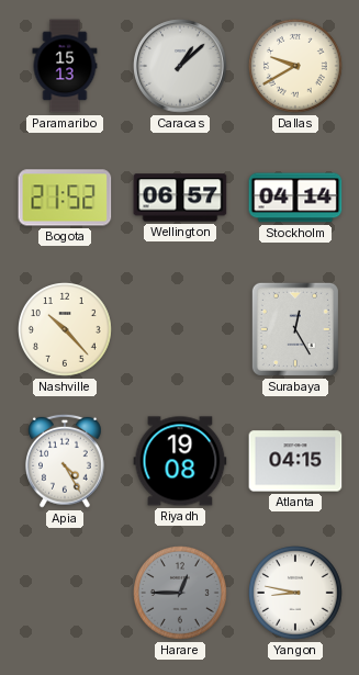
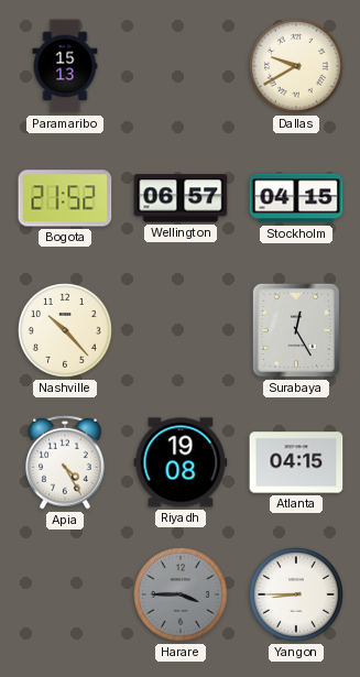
Caracas: 1:08 -> none
Stockholm: 04:14 -> 04:15
Harare: 12:45 -> 3:45
Yangon: 8:47 -> 8:45
